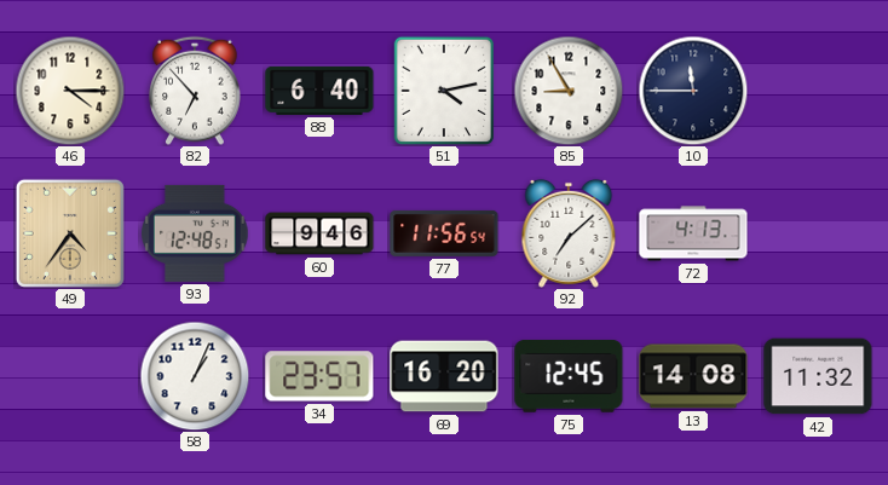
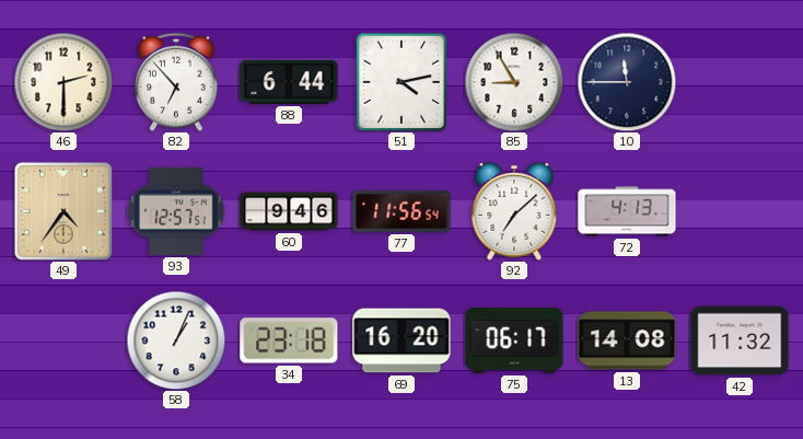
46: 4:15 -> 2:30
88: 6:40 -> 6:44
93: 12:48 -> 12:57
34: 23:57 -> 23:18
75: 12:45 -> 06:17
